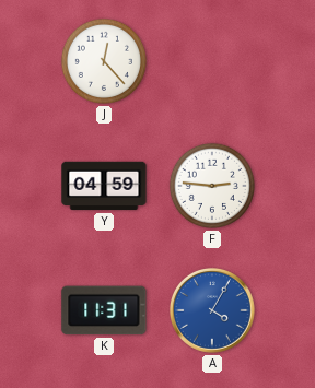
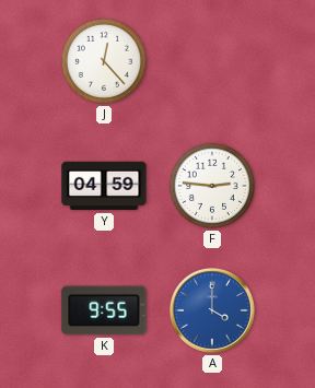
K: 11:31 -> 9:55
A: 4:05 -> 4:00
